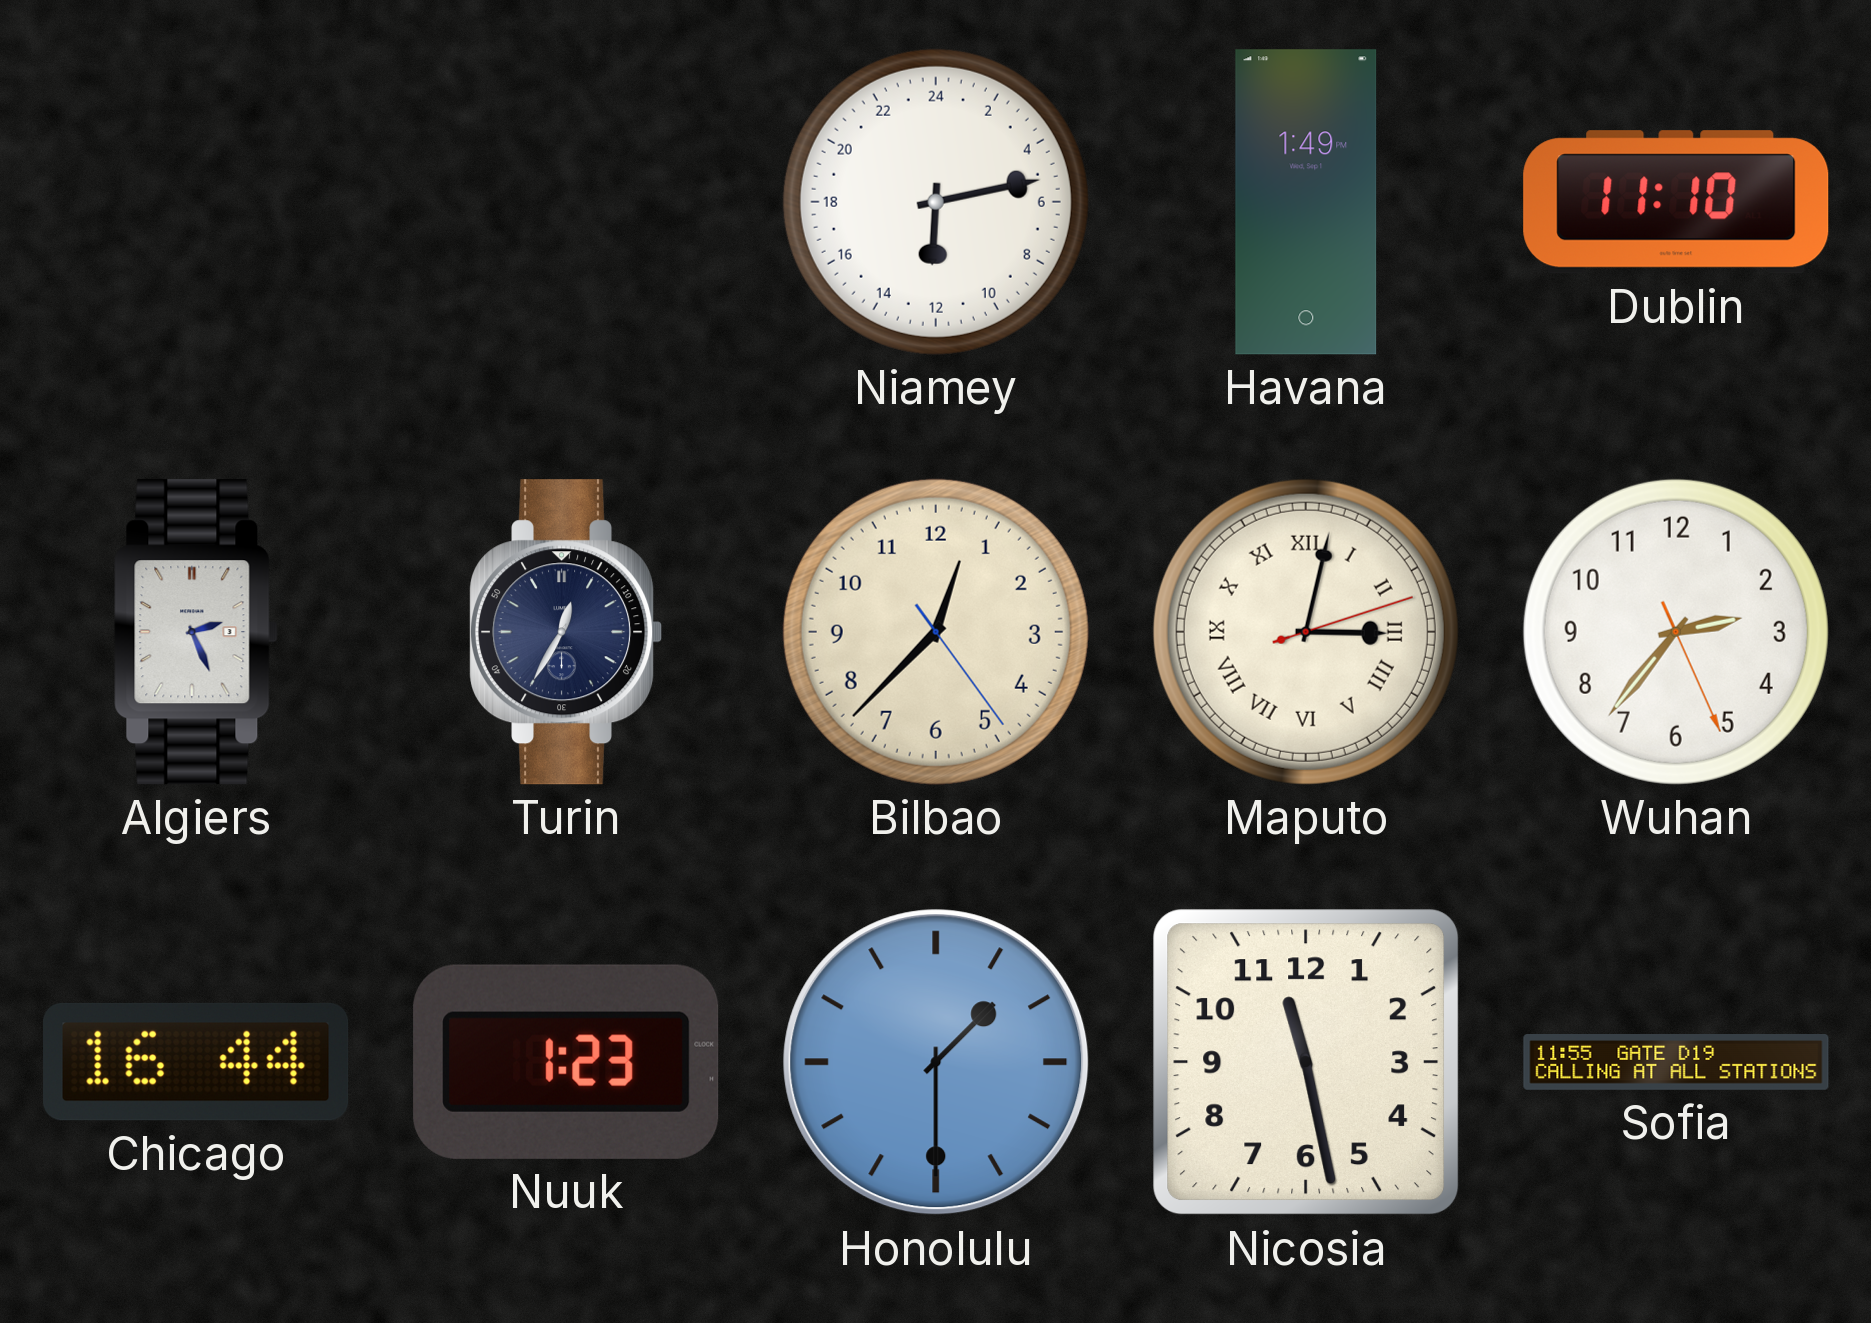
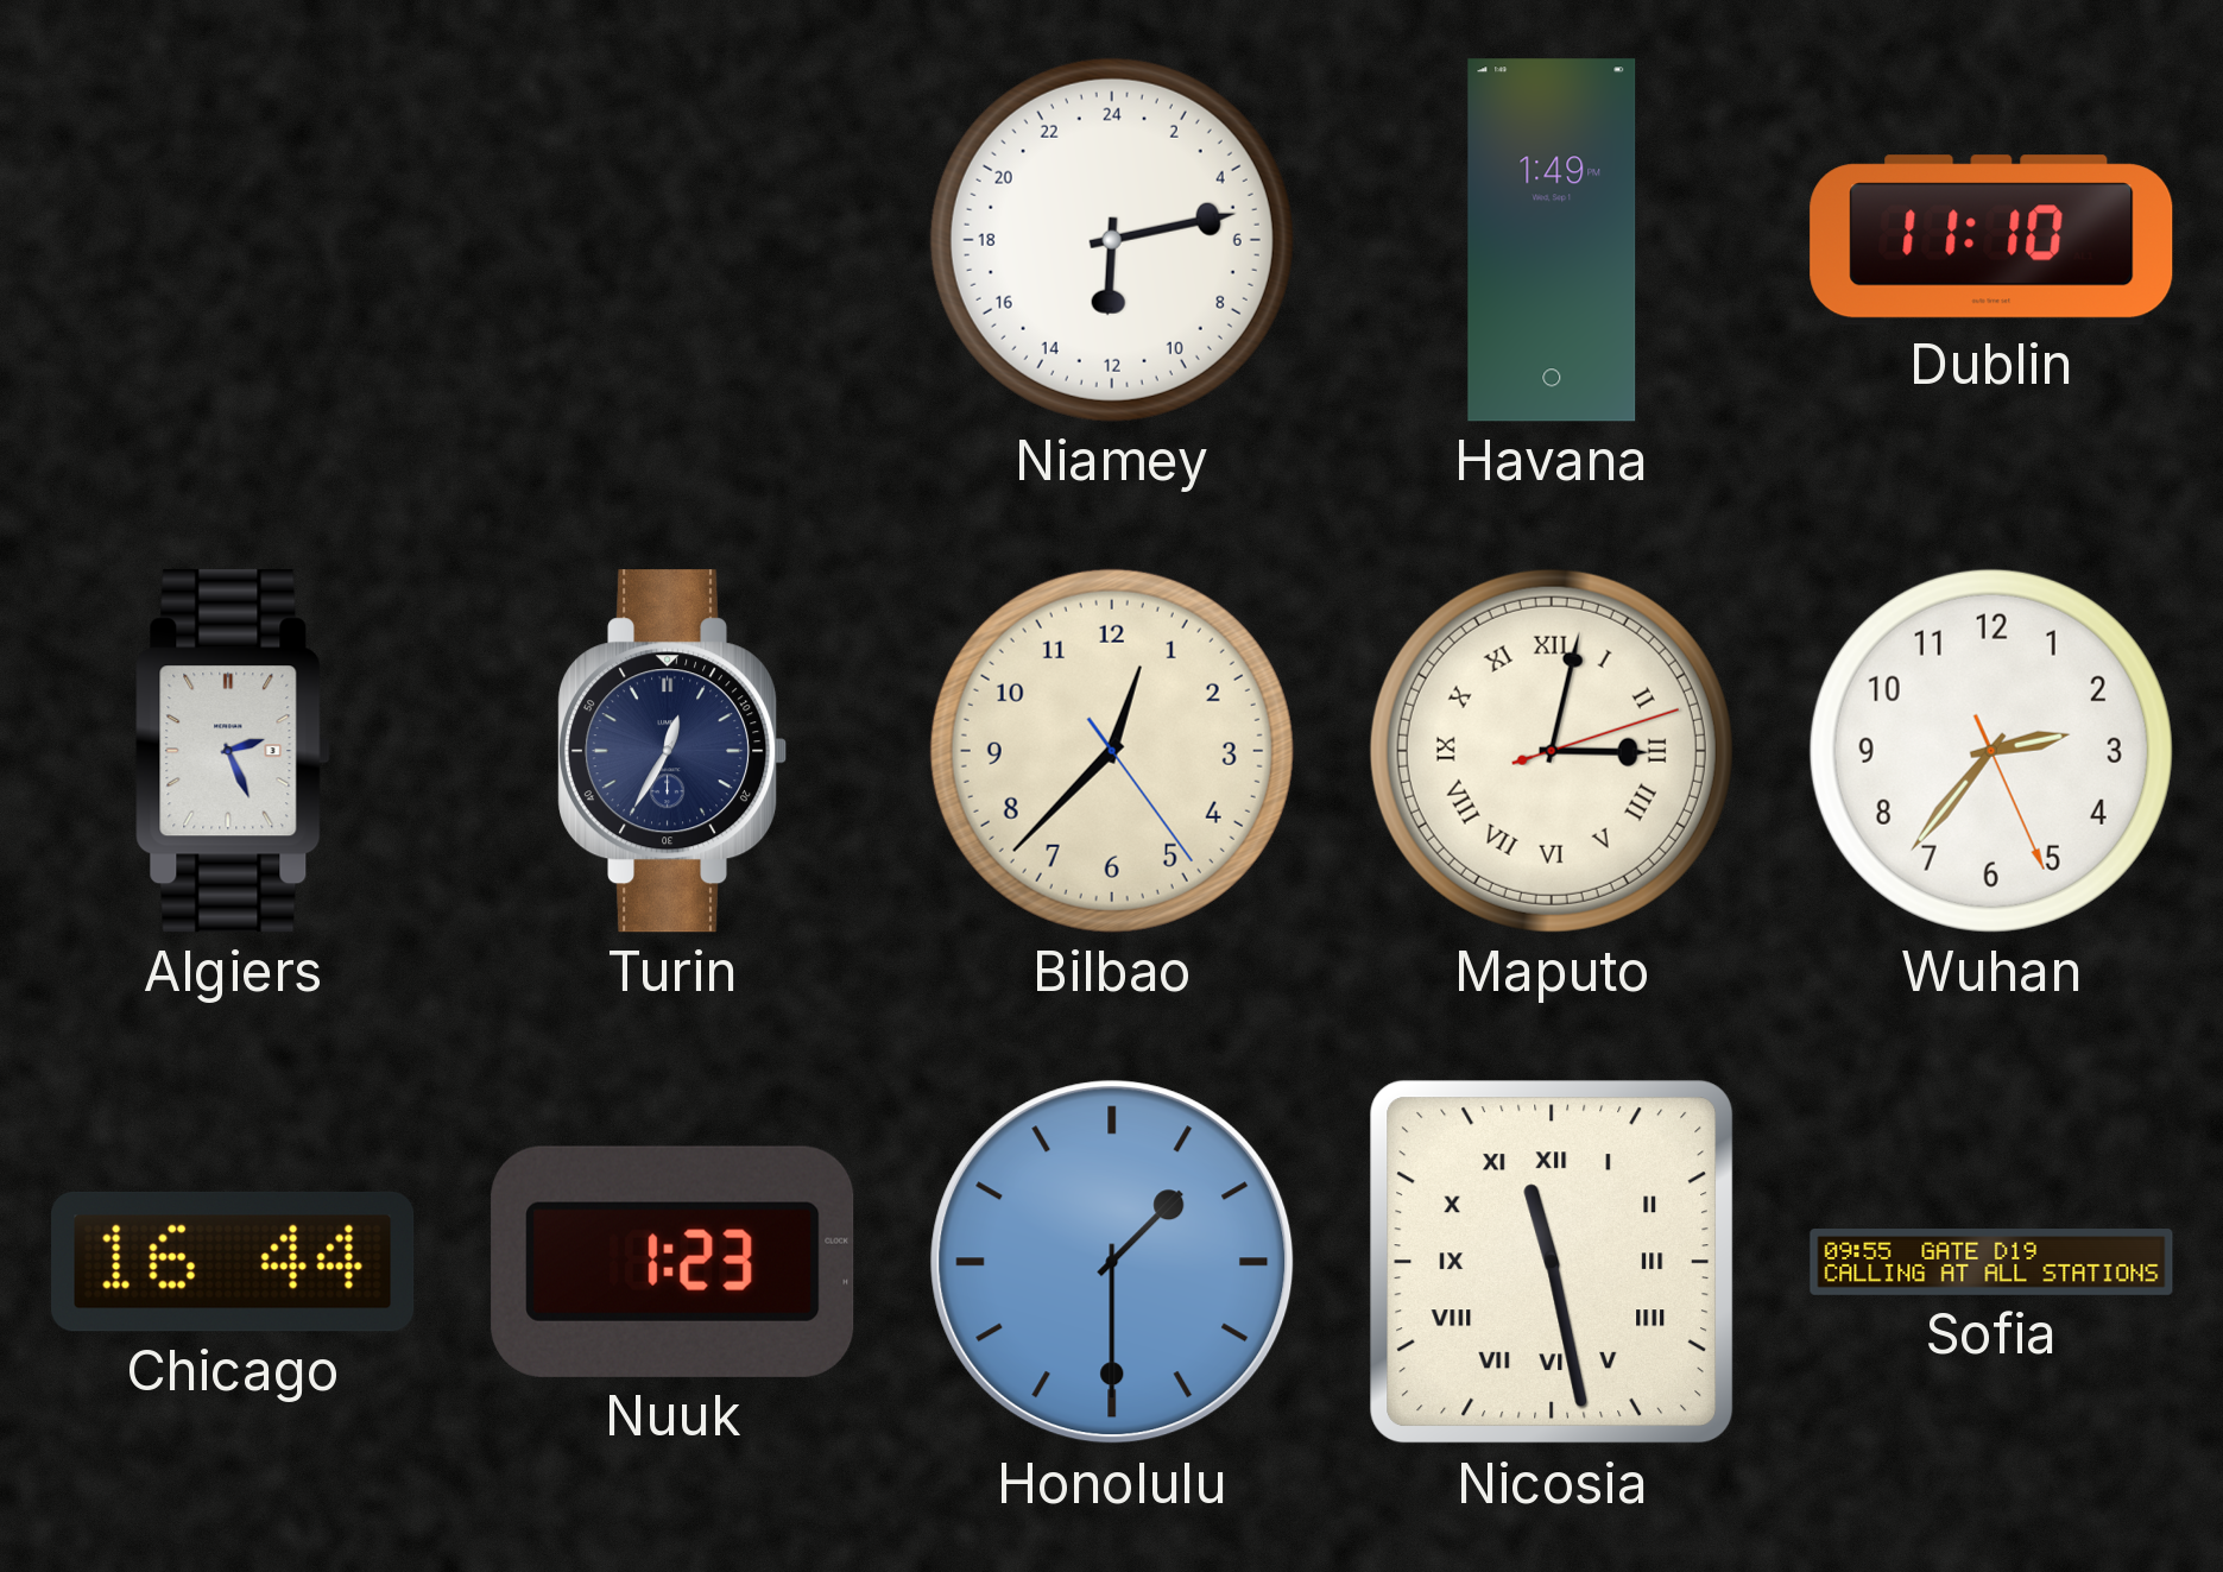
Nicosia numerals: Arabic -> Roman
Sofia: 11:55 -> 09:55
